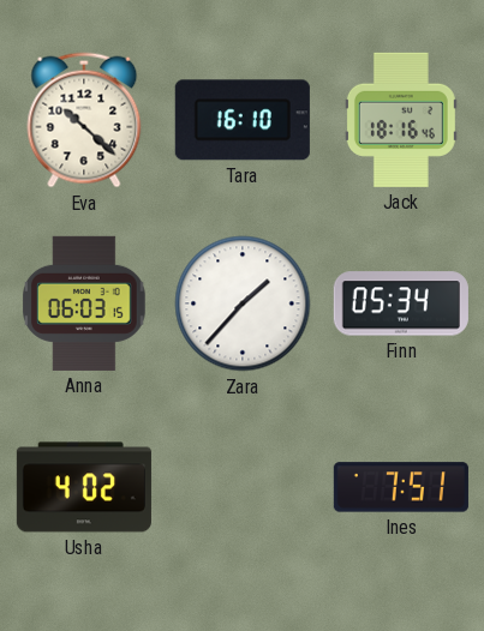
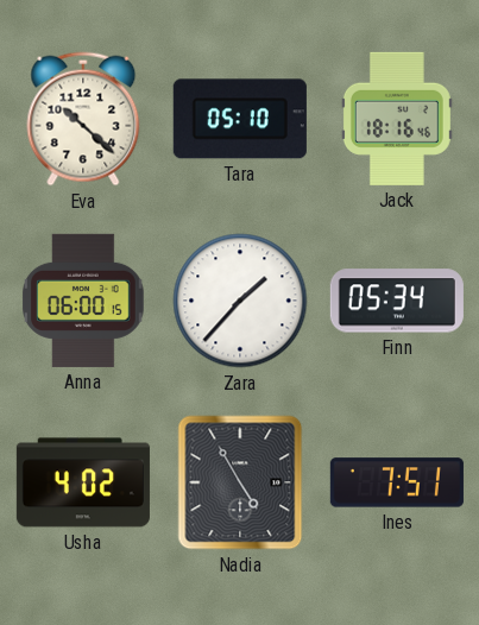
Tara: 16:10 -> 05:10
Anna: 06:03 -> 06:00
Nadia: none -> 4:55
